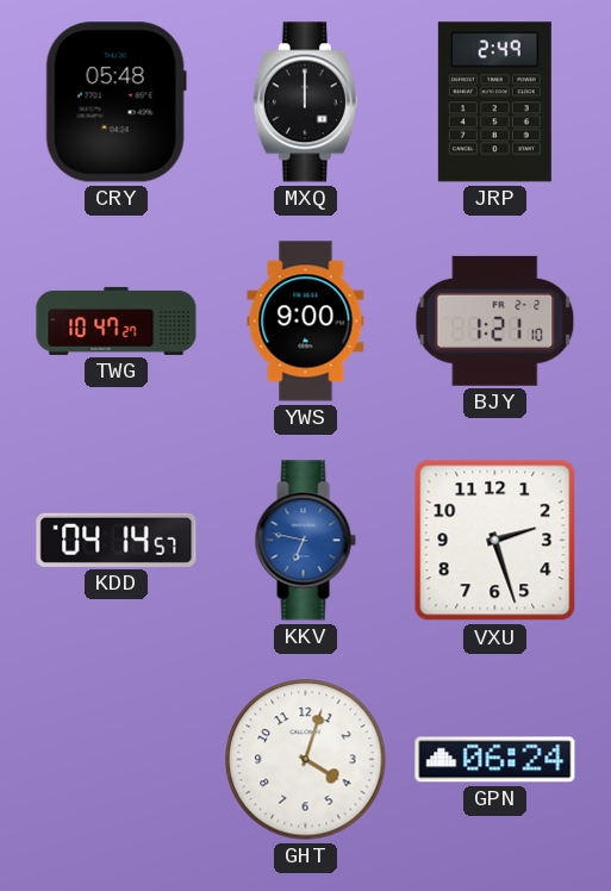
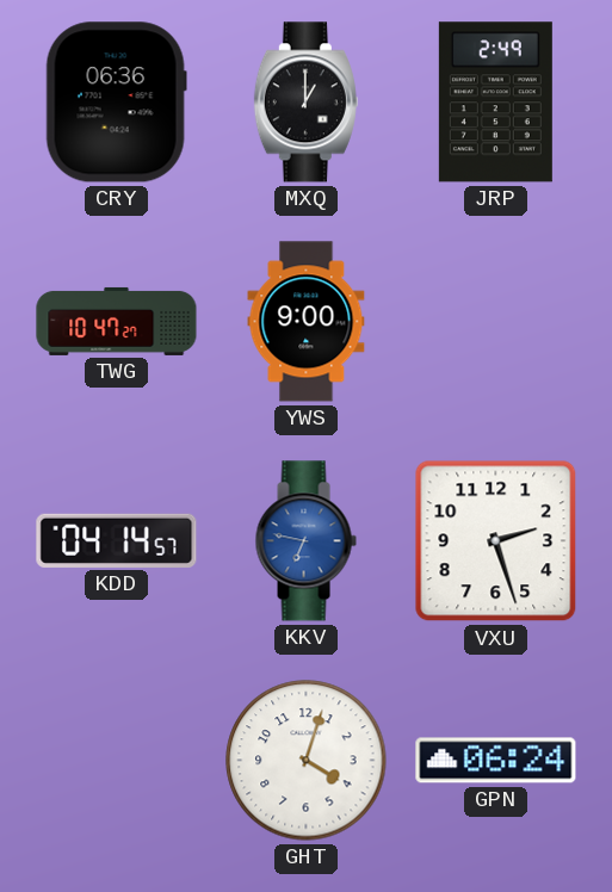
CRY: 05:48 -> 06:36
MXQ: 12:00 -> 1:00
BJY: 1:21 -> none
